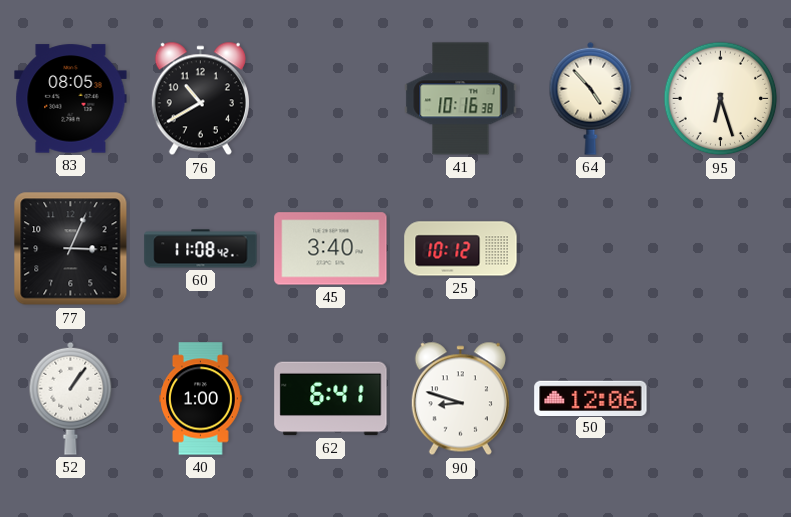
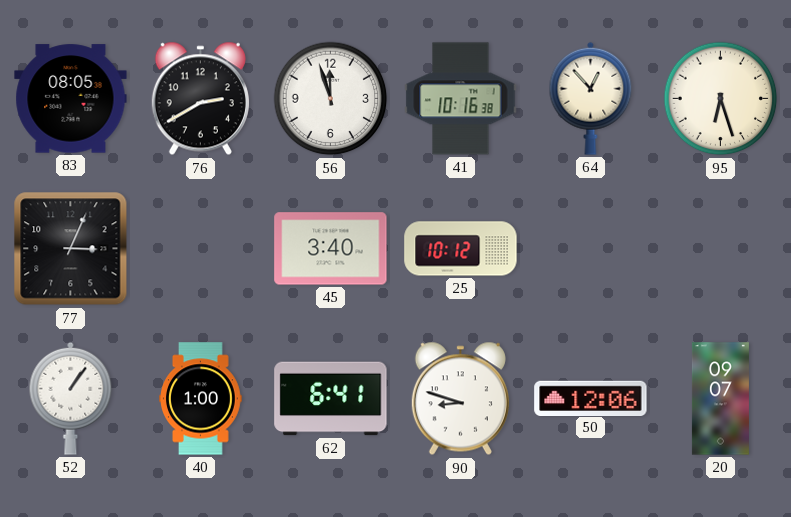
76: 10:40 -> 2:40
56: none -> 11:57
64: 4:53 -> 12:53
60: 11:08 -> none
20: none -> 09:07
